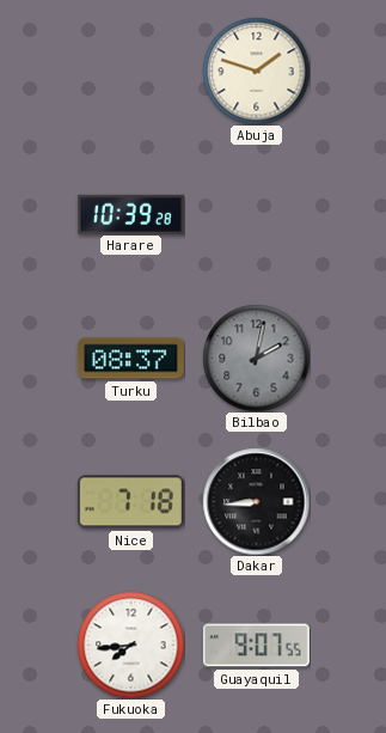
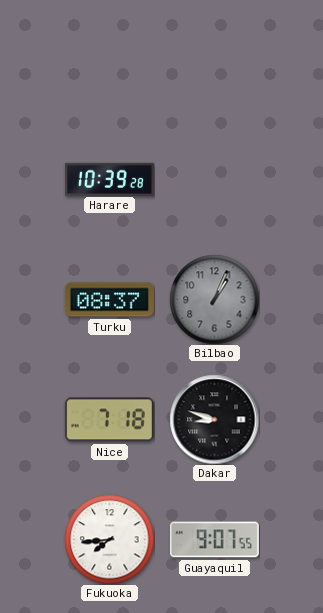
Abuja: 1:48 -> none
Bilbao: 2:02 -> 1:04
Dakar: 8:44 -> 8:48
